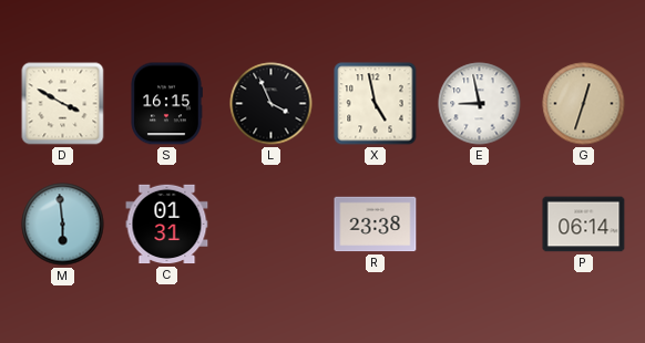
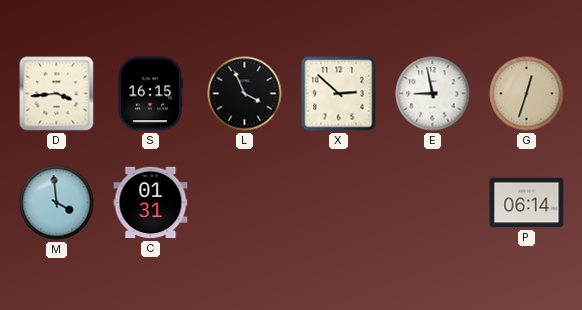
D: 3:50 -> 3:44
X: 4:58 -> 2:52
M: 5:59 -> 3:59
R: 23:38 -> none
